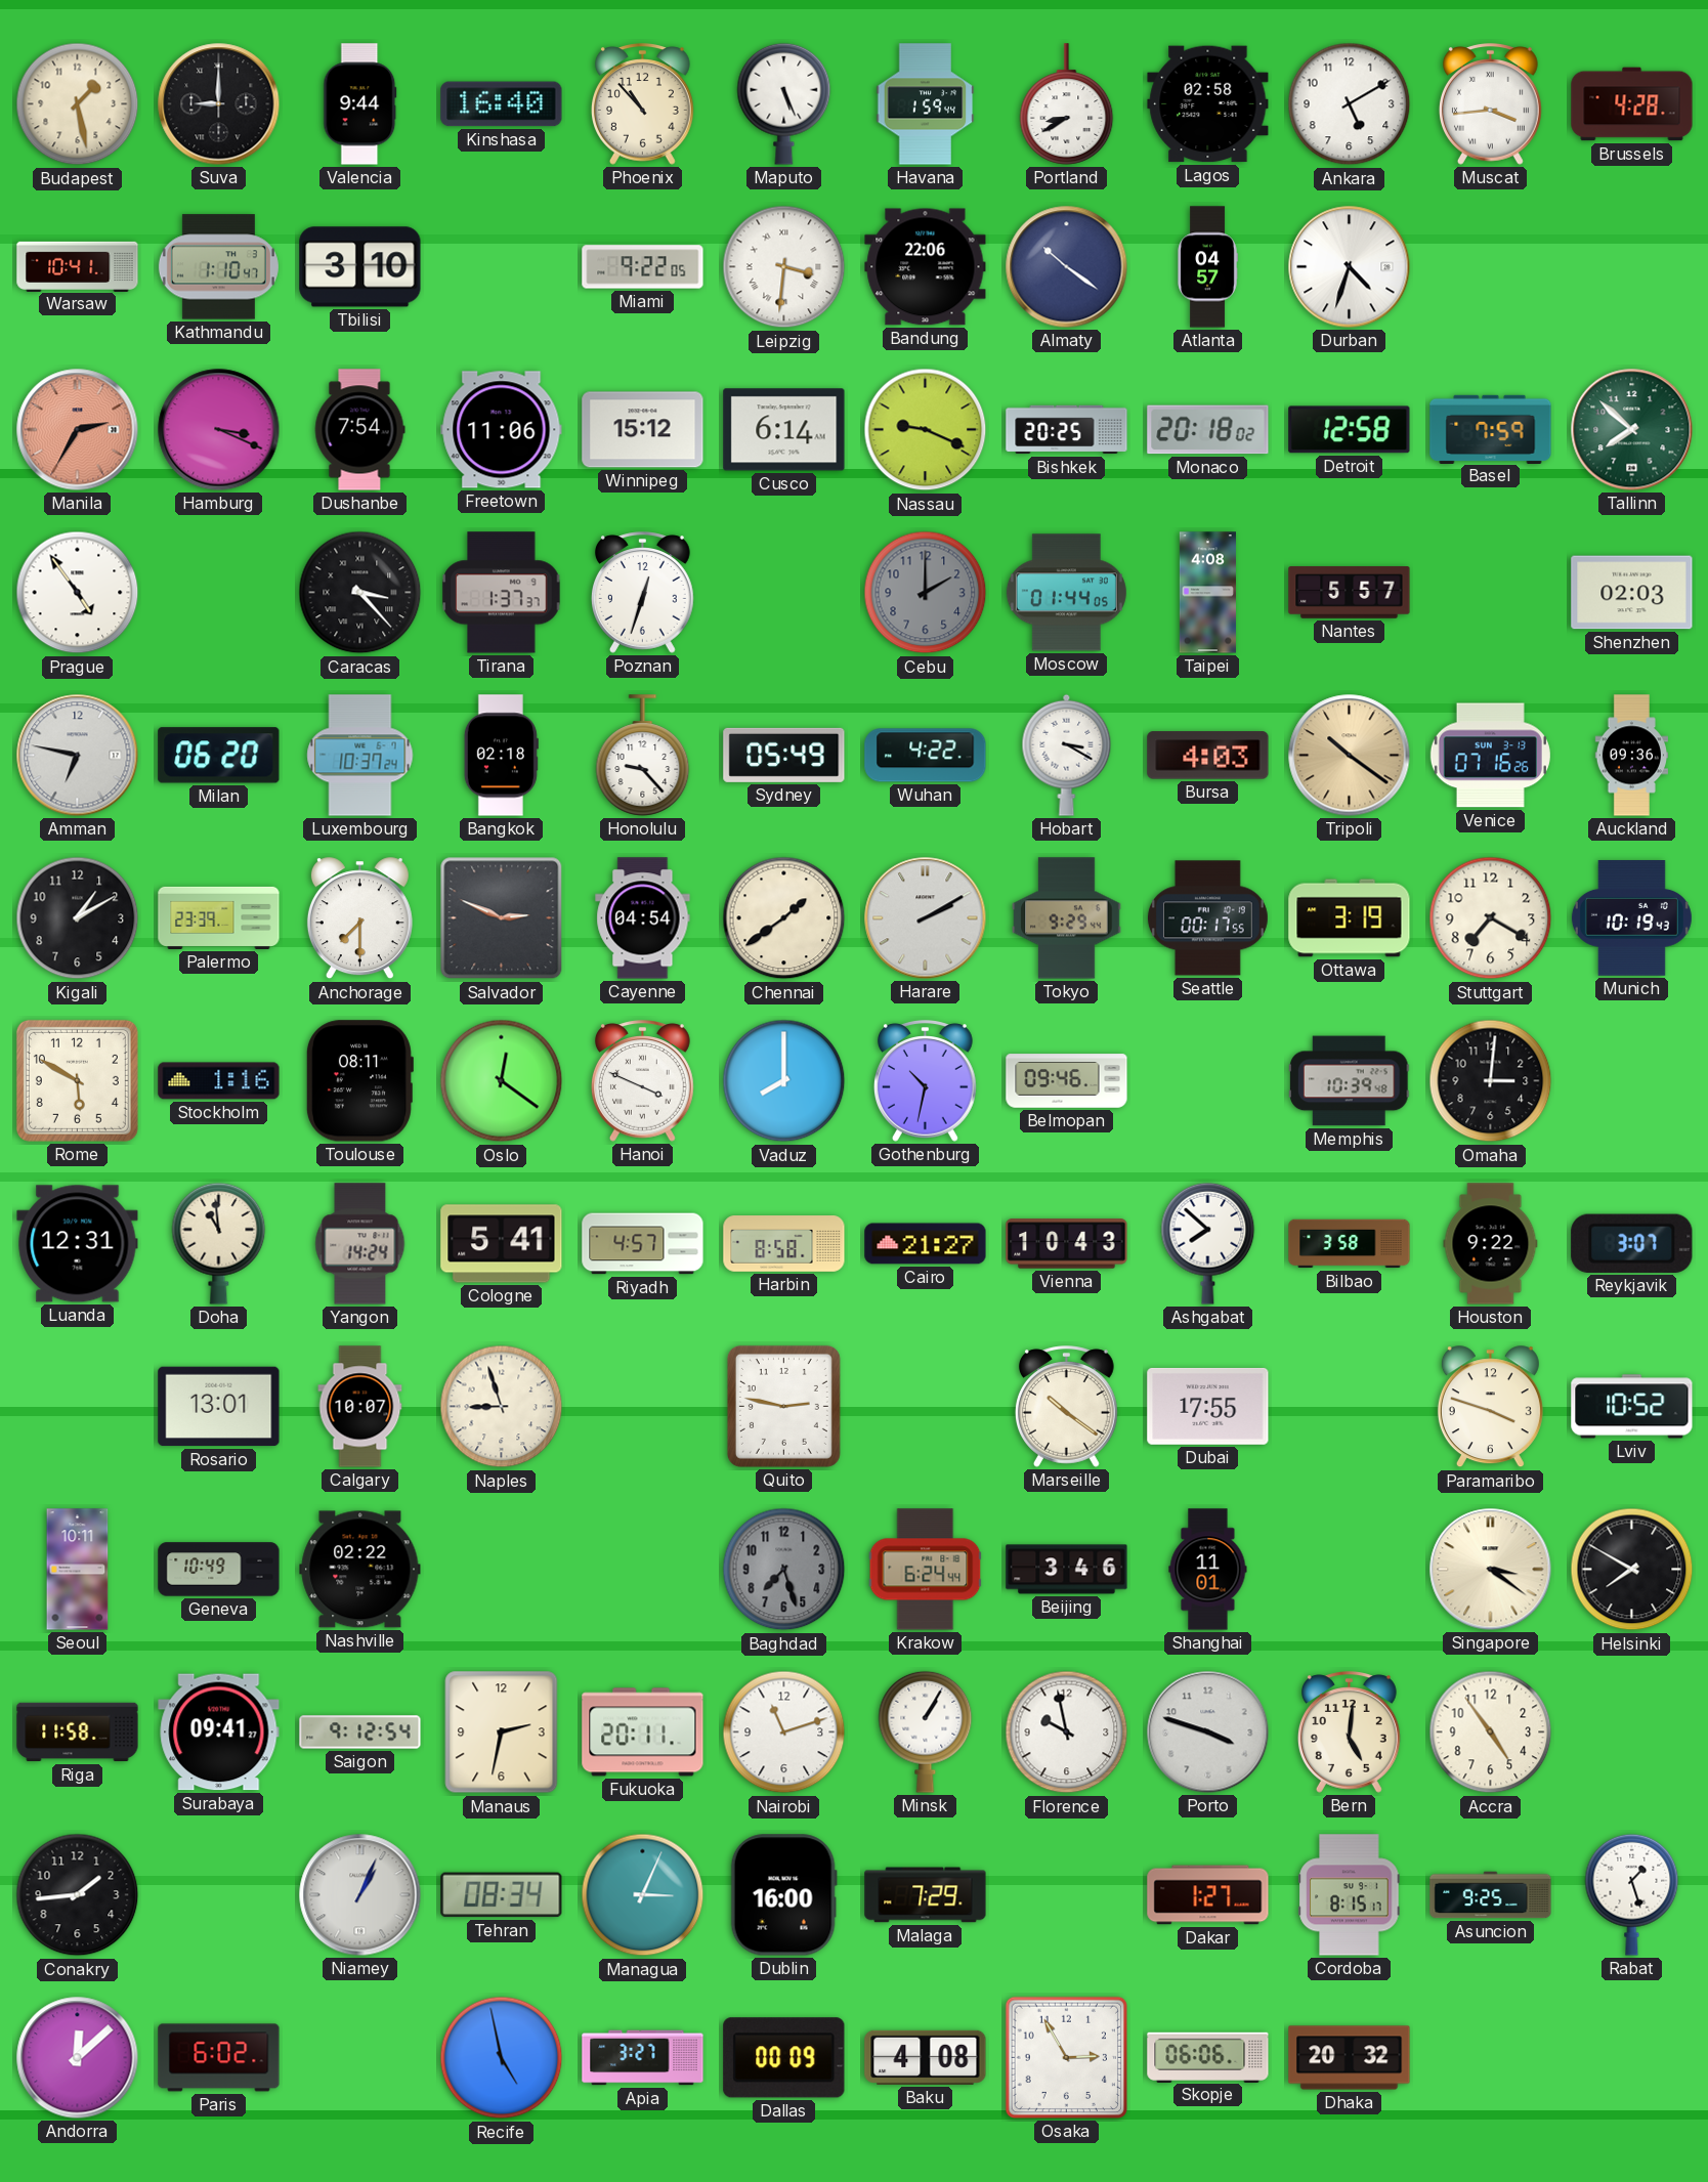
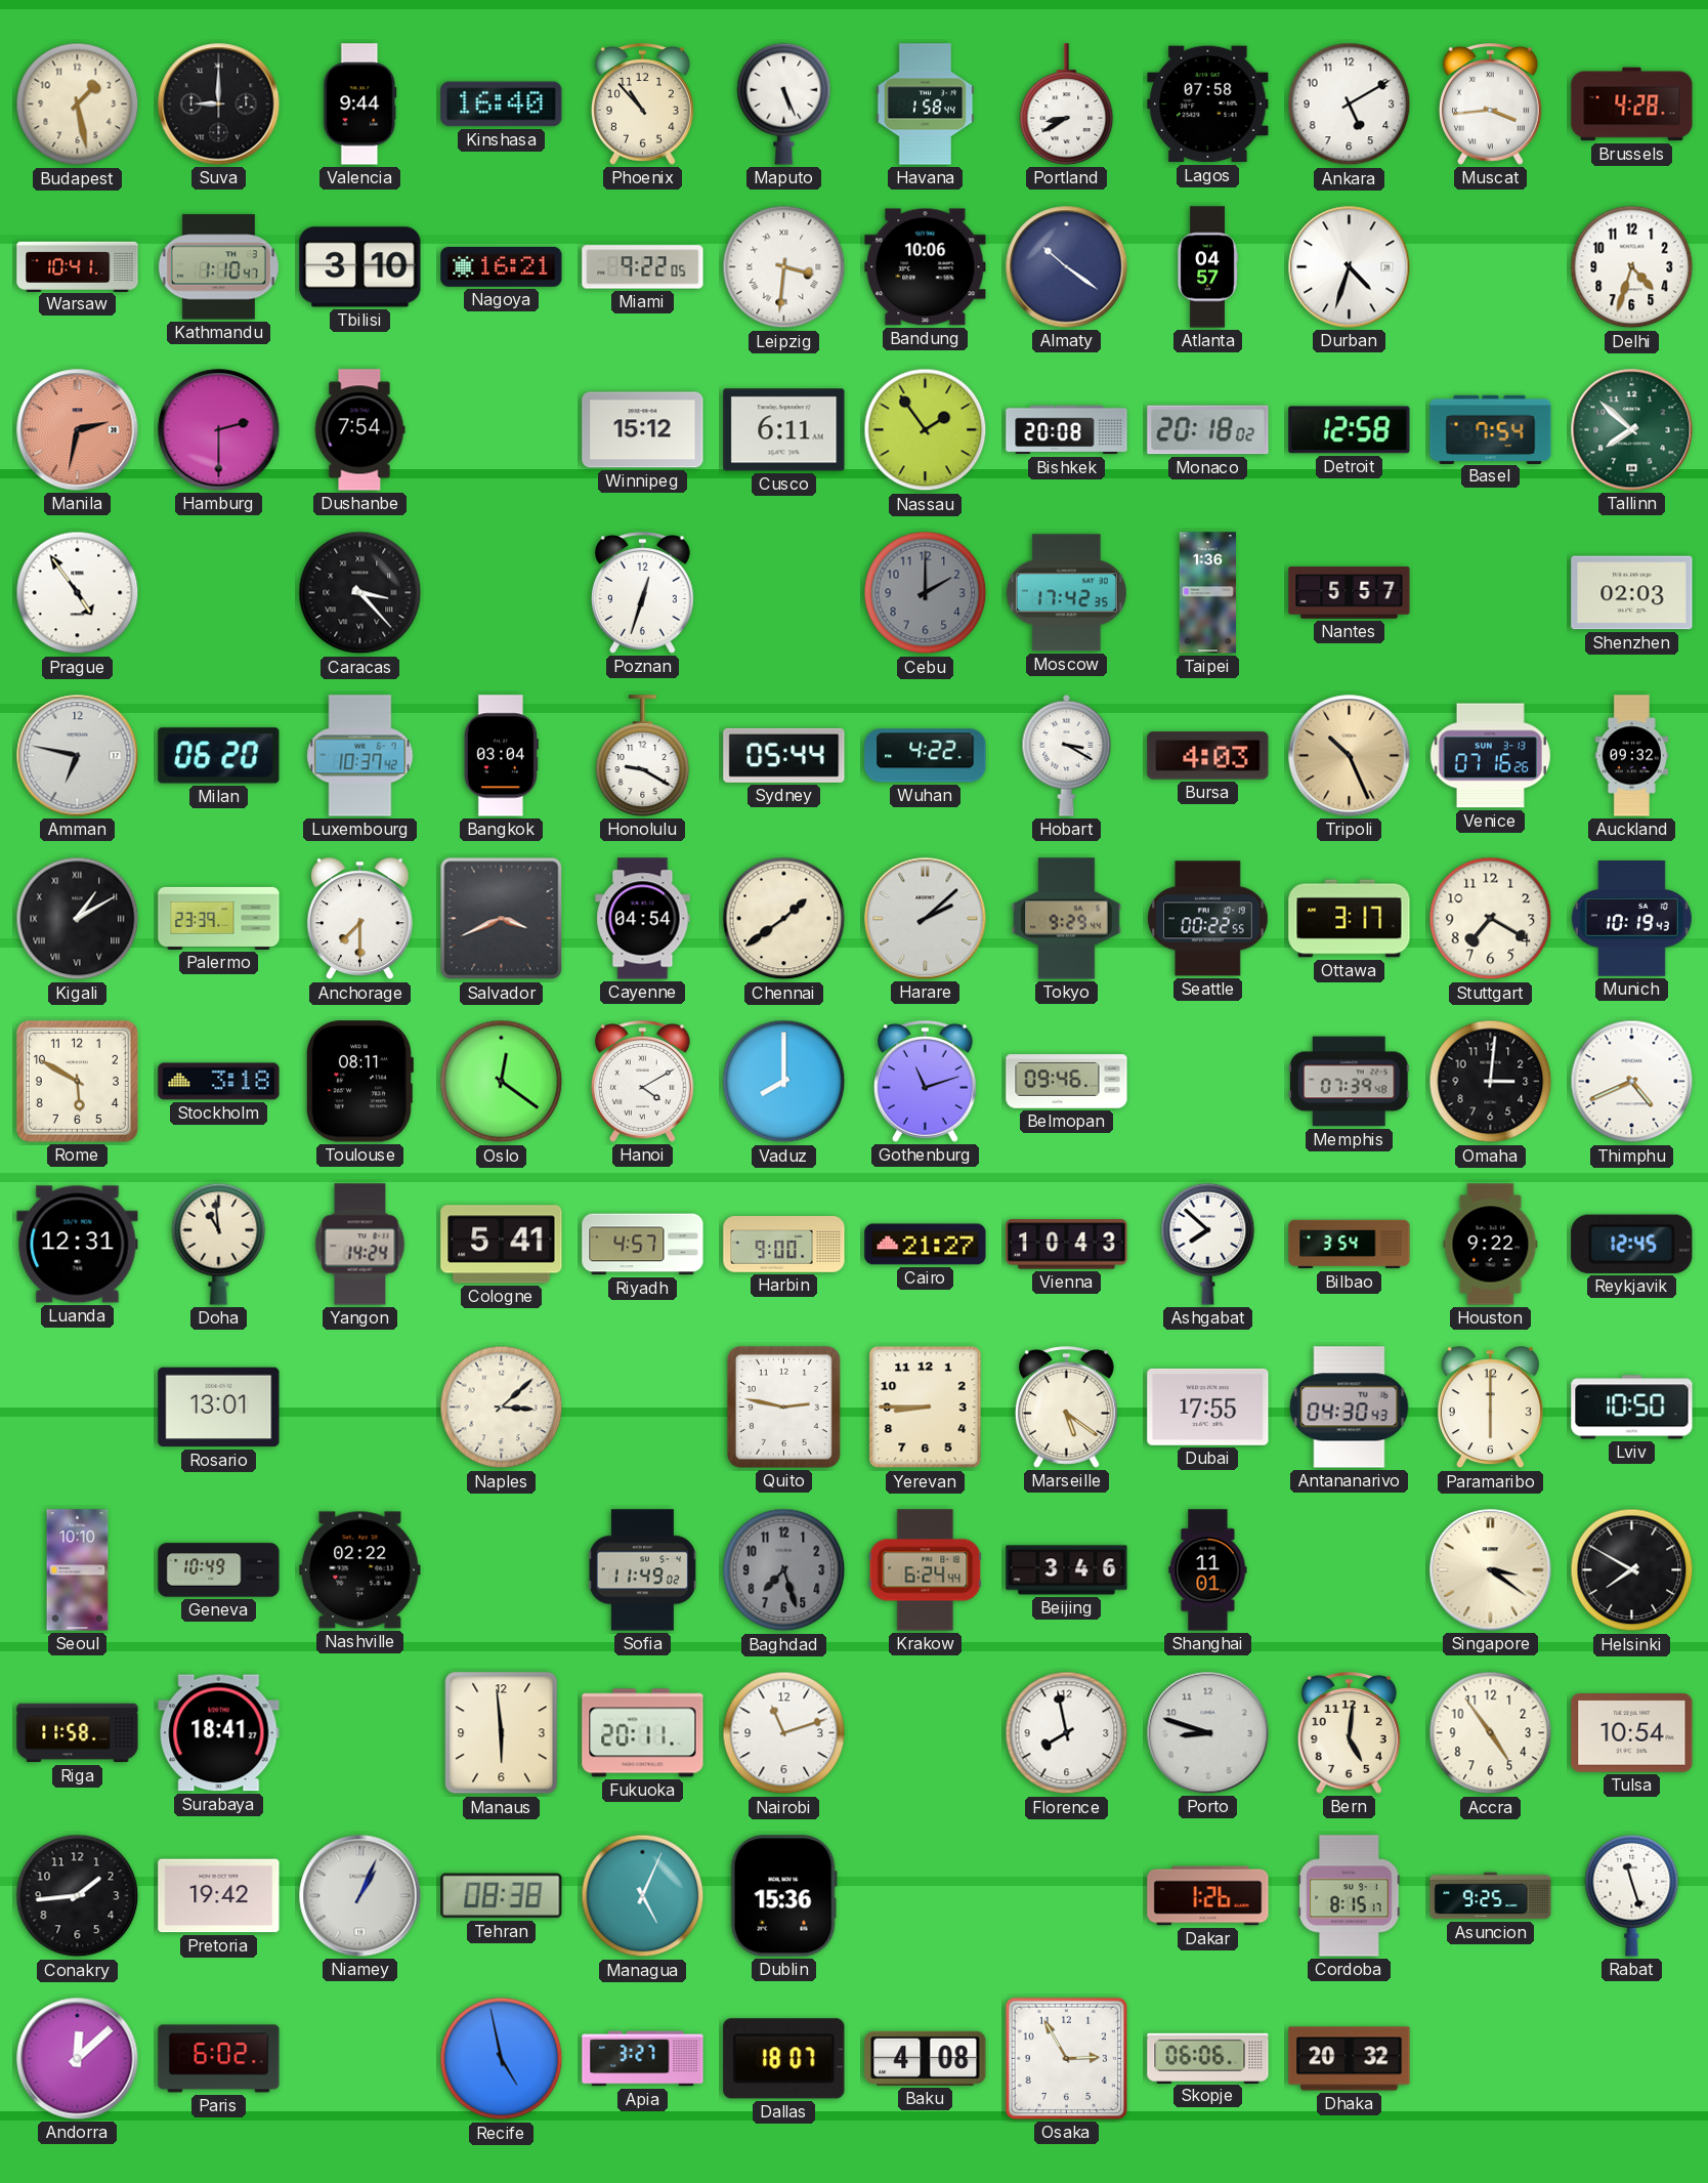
Havana: 1:59 -> 1:58
Lagos: 02:58 -> 07:58
Nagoya: none -> 16:21
Bandung: 22:06 -> 10:06
Delhi: none -> 4:33
Manila: 2:35 -> 2:32
Hamburg: 3:19 -> 2:30
Freetown: 11:06 -> none
Cusco: 6:14 -> 6:11
Nassau: 9:19 -> 1:54
Bishkek: 20:25 -> 20:08
Basel: 7:59 -> 7:54
Tirana: 1:37 -> none
Moscow: 01:44 -> 17:42
Taipei: 4:08 -> 1:36
Luxembourg: 10:37:24 -> 10:37:42
Bangkok: 02:18 -> 03:04
Honolulu: 9:23 -> 9:20
Sydney: 05:49 -> 05:44
Tripoli: 10:21 -> 10:26
Auckland: 09:36 -> 09:32
Kigali numerals: Arabic -> Roman
Salvador: 2:49 -> 3:41
Harare: 2:10 -> 2:08
Seattle: 00:17 -> 00:22
Ottawa: 3:19 -> 3:17
Stockholm: 1:16 -> 3:18
Hanoi: 3:49 -> 4:10
Gothenburg: 10:32 -> 11:12
Memphis: 10:39 -> 07:39
Thimphu: none -> 4:41
Harbin: 8:58 -> 9:00
Bilbao: 3:58 -> 3:54
Reykjavik: 3:07 -> 12:45
Calgary: 10:07 -> none
Naples: 8:57 -> 3:08
Yerevan: none -> 8:45
Marseille: 10:21 -> 5:21
Antananarivo: none -> 04:30
Paramaribo: 3:48 -> 6:00
Lviv: 10:52 -> 10:50
Seoul: 10:11 -> 10:10
Sofia: none -> 11:49
Surabaya: 09:41 -> 18:41
Saigon: 9:12 -> none
Manaus: 2:32 -> 5:59
Minsk: 1:05 -> none
Florence: 9:58 -> 7:58
Porto: 3:48 -> 8:48
Tulsa: none -> 10:54
Pretoria: none -> 19:42
Tehran: 08:34 -> 08:38
Managua: 3:04 -> 5:04
Dublin: 16:00 -> 15:36
Malaga: 7:29 -> none
Dakar: 1:27 -> 1:26
Rabat: 1:27 -> 11:27
Dallas: 00:09 -> 18:07
